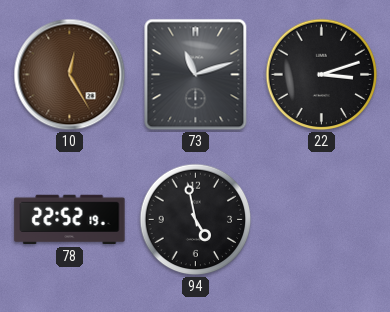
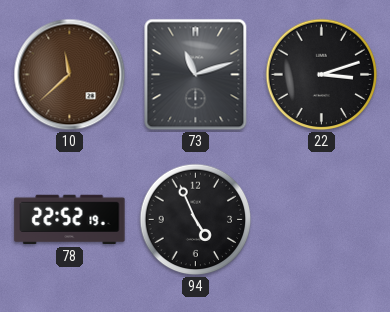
10: 12:25 -> 11:38
94: 4:58 -> 4:56
